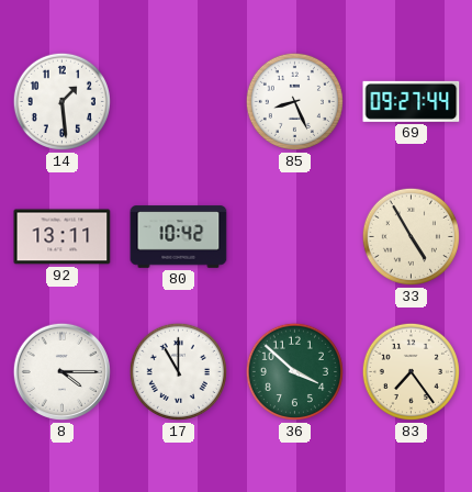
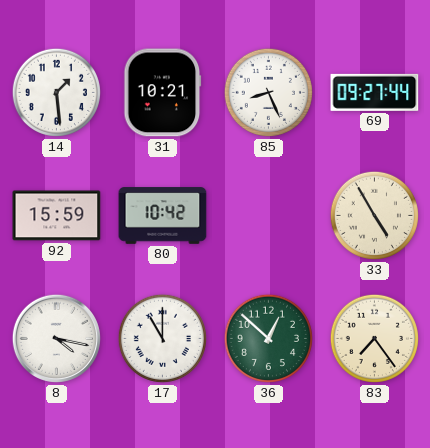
31: none -> 10:21
92: 13:11 -> 15:59
8: 4:15 -> 4:17
36: 3:52 -> 12:52
